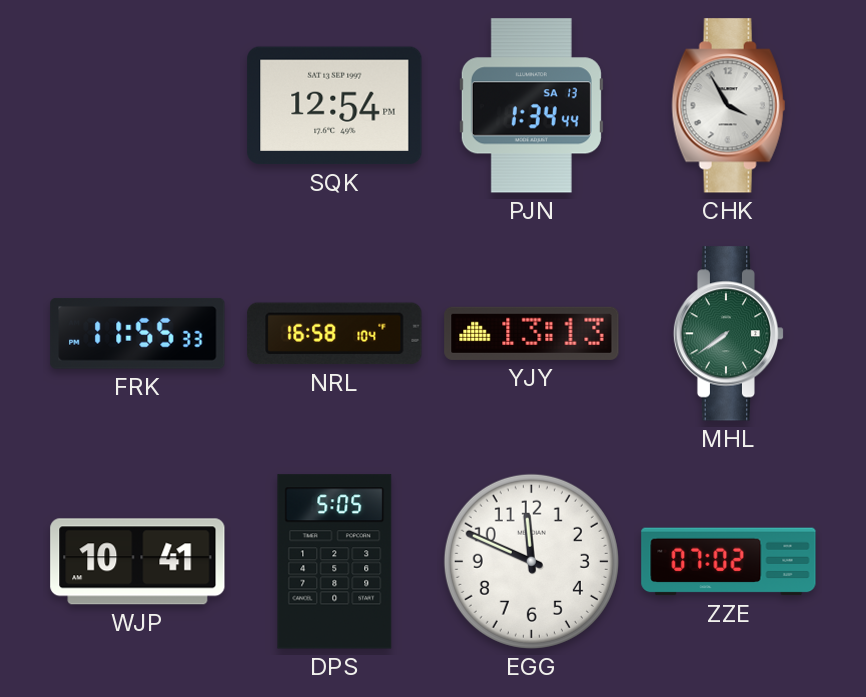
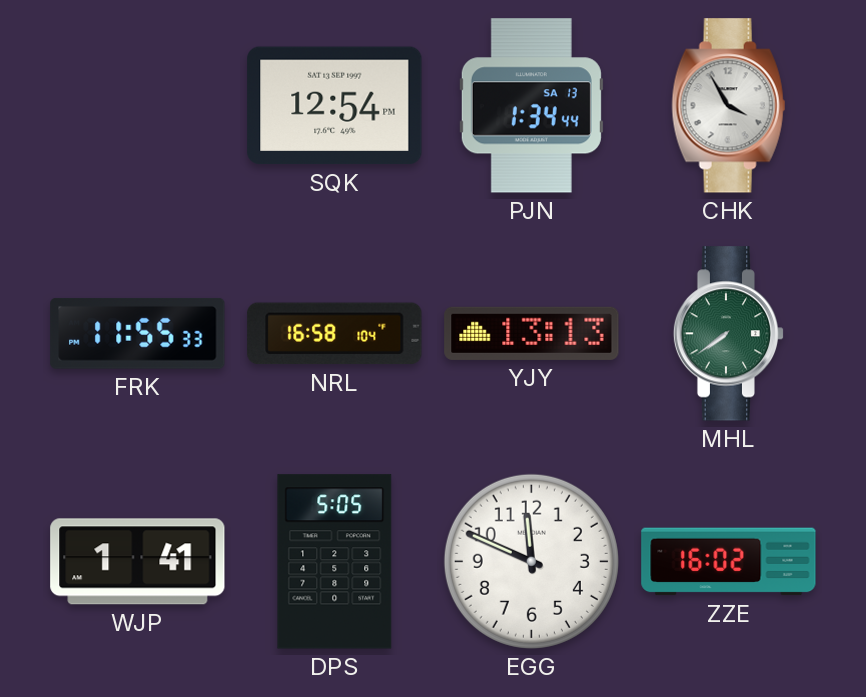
WJP: 10:41 -> 1:41
ZZE: 07:02 -> 16:02
